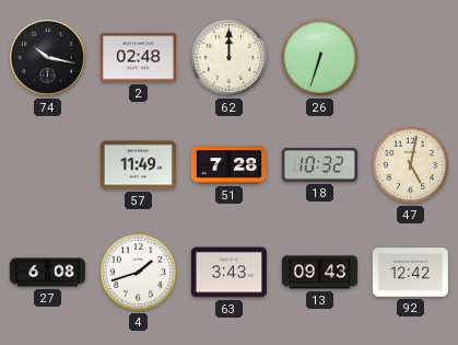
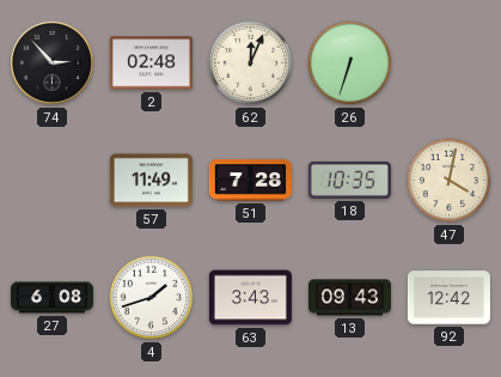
74: 10:17 -> 2:53
62: 12:00 -> 12:04
18: 10:32 -> 10:35
47: 5:02 -> 4:02
